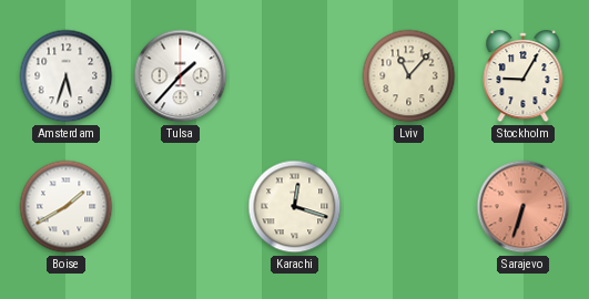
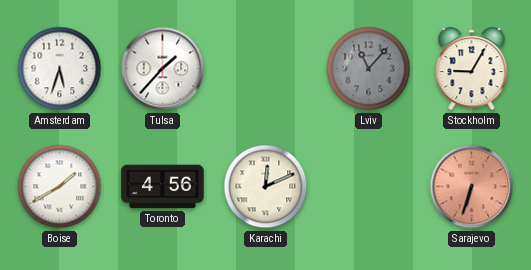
Lviv dial: cream -> grey
Toronto: none -> 4:56
Karachi: 12:18 -> 12:11
